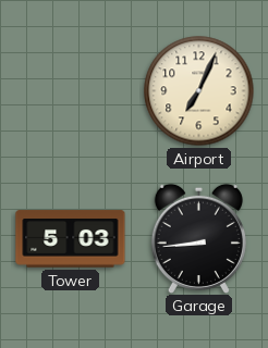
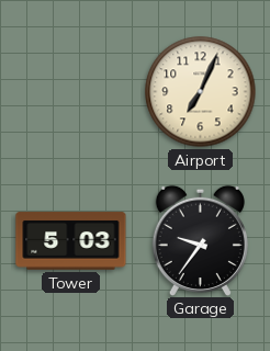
Garage: 8:44 -> 9:36
